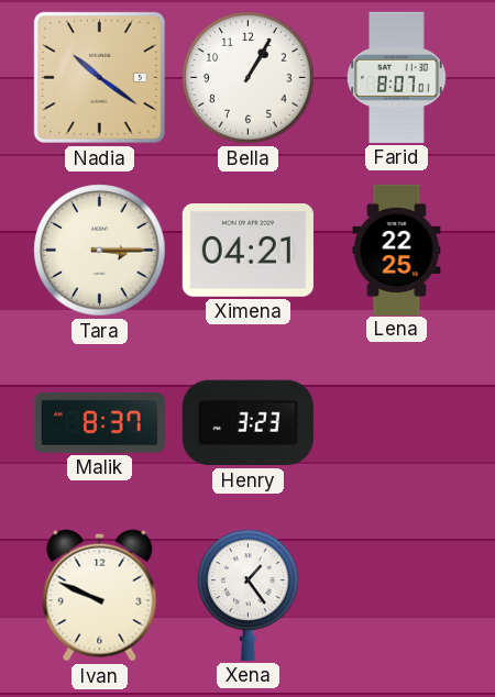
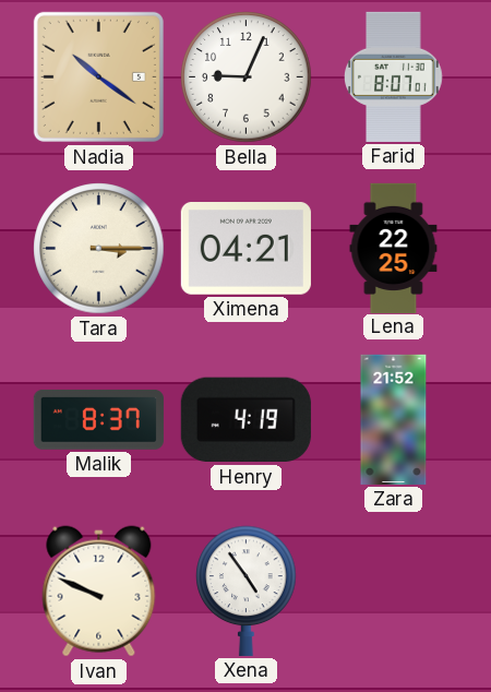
Bella: 1:05 -> 9:04
Henry: 3:23 -> 4:19
Zara: none -> 21:52
Xena: 1:24 -> 4:54
